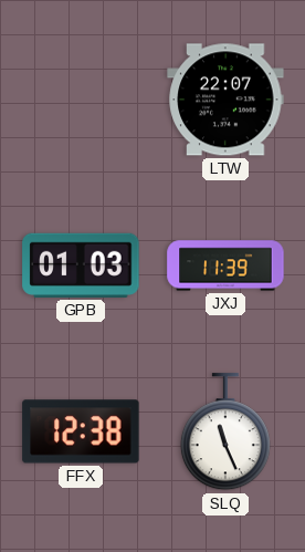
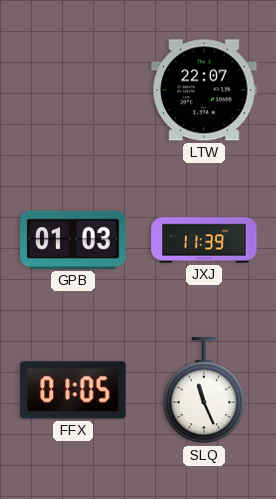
FFX: 12:38 -> 01:05
